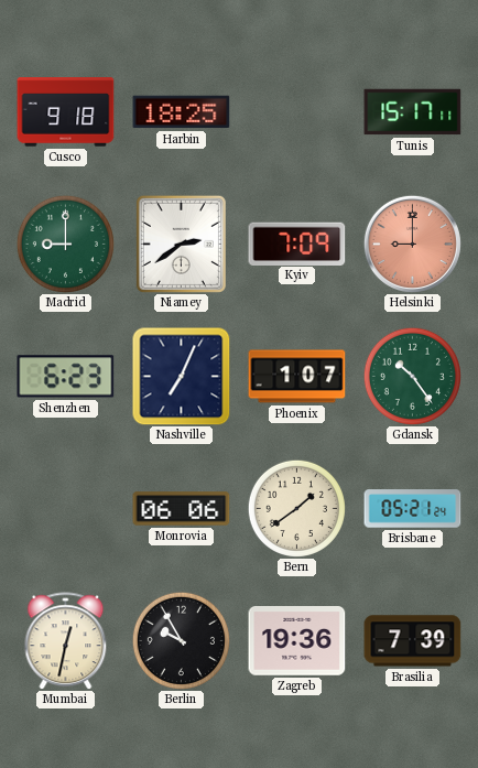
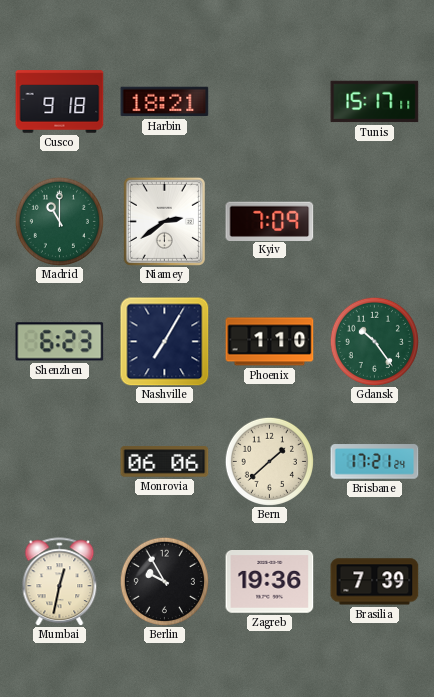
Harbin: 18:25 -> 18:21
Madrid: 9:00 -> 11:00
Helsinki: 9:00 -> none
Nashville: 7:04 -> 7:05
Phoenix: 1:07 -> 1:10
Bern: 1:39 -> 1:38
Brisbane: 05:21 -> 17:21
